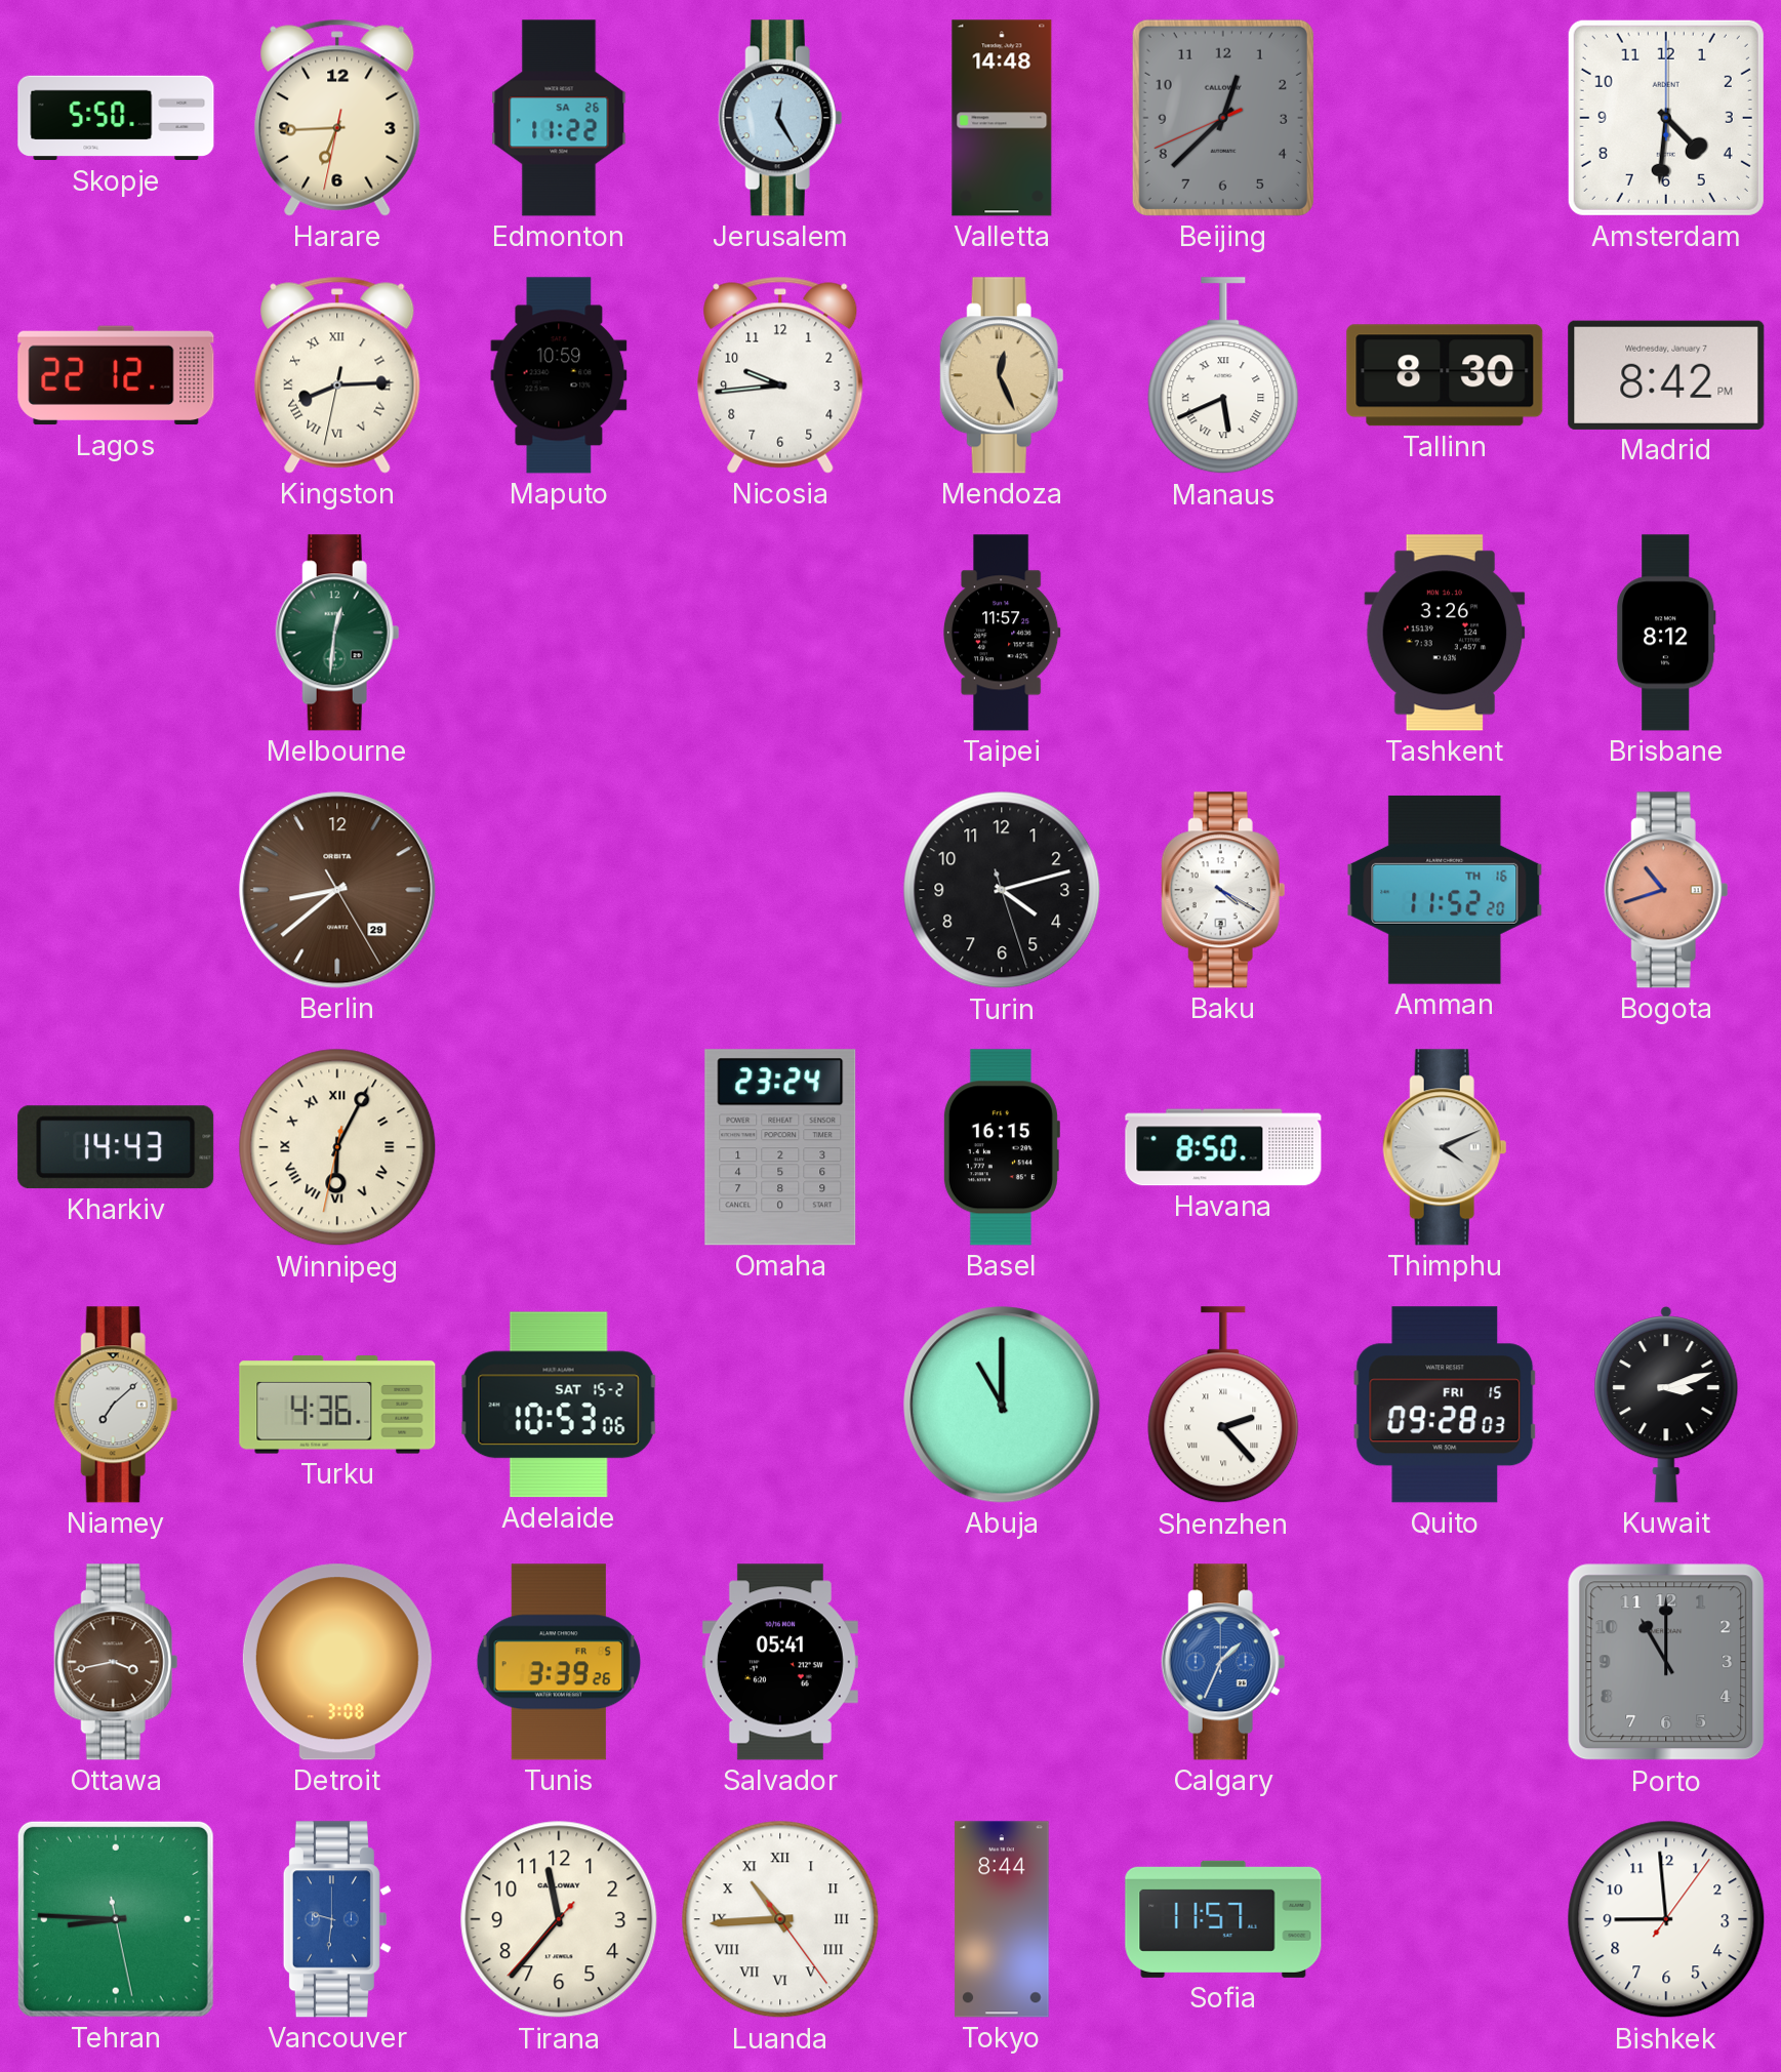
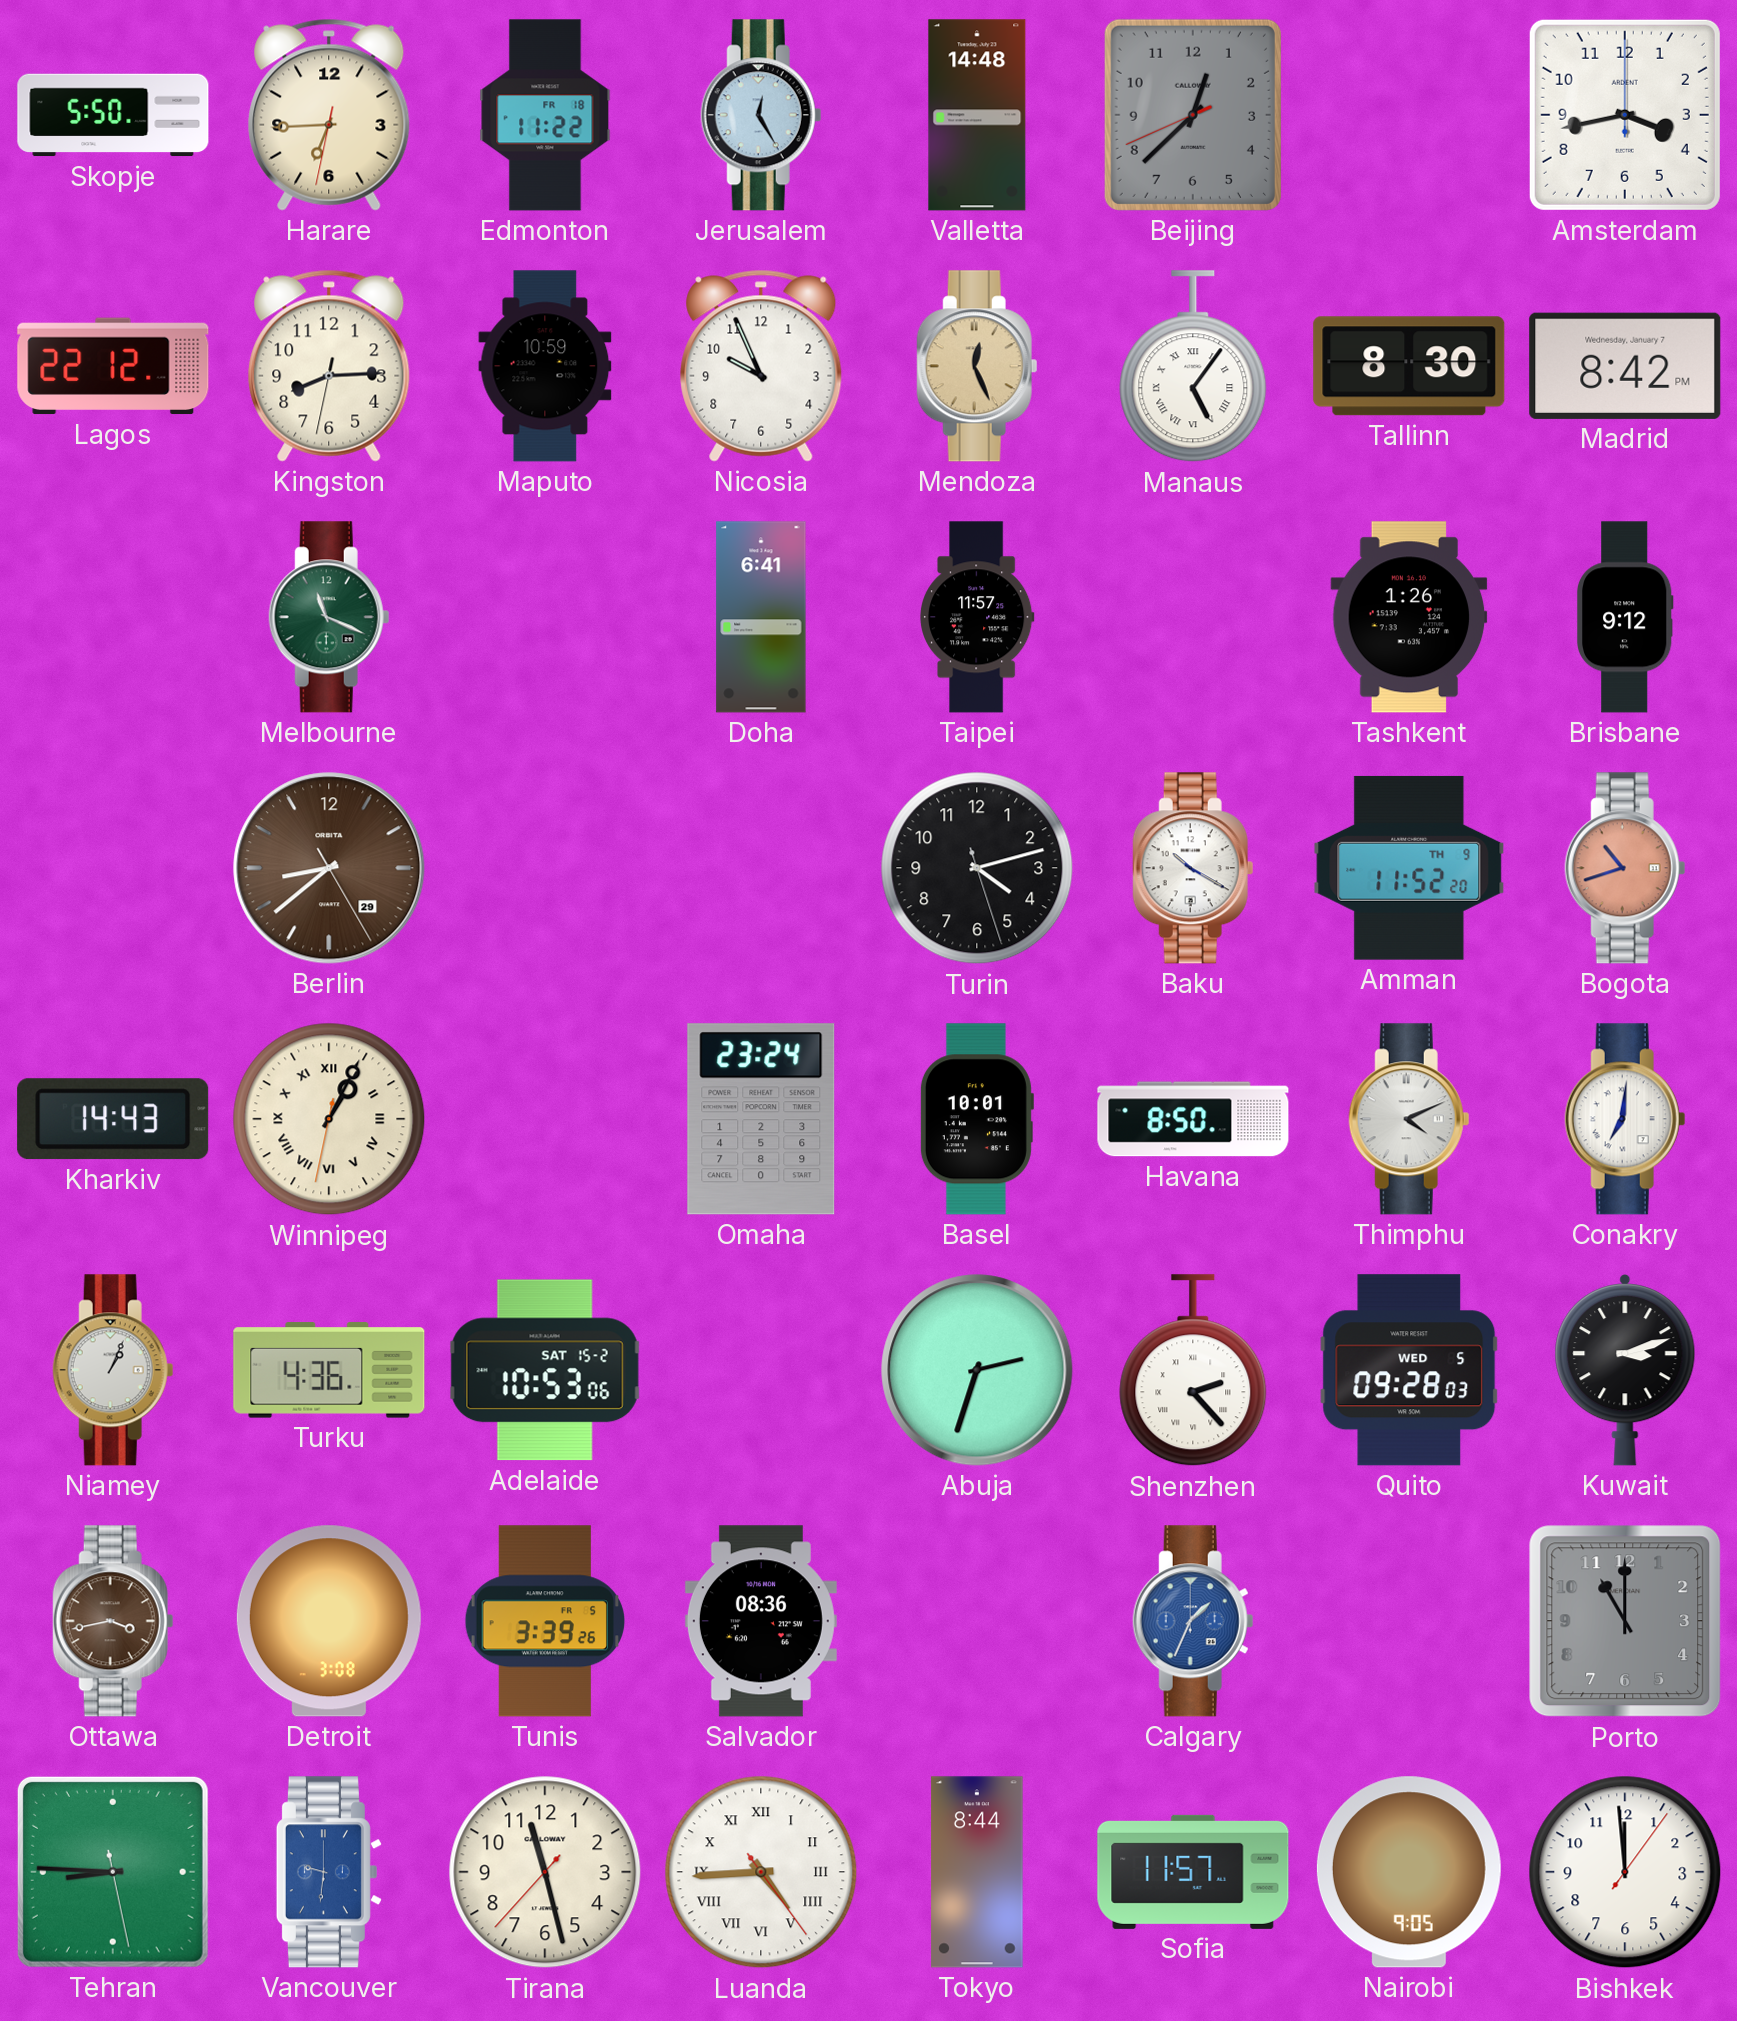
Edmonton date: SA 26 -> FR 18
Amsterdam: 4:31 -> 3:43
Kingston numerals: Roman -> Arabic
Nicosia: 9:44 -> 9:56
Manaus: 5:41 -> 5:06
Melbourne: 12:31 -> 11:19
Doha: none -> 6:41
Tashkent: 3:26 -> 1:26
Brisbane: 8:12 -> 9:12
Baku: 4:20 -> 10:20
Amman date: TH 16 -> TH 9
Winnipeg: 6:04 -> 1:04
Basel: 16:15 -> 10:01
Conakry: none -> 7:01
Niamey: 7:08 -> 1:04
Abuja: 11:00 -> 2:33
Quito date: FRI 15 -> WED 5
Salvador: 05:41 -> 08:36
Tirana: 11:36 -> 11:27
Luanda: 10:44 -> 4:44
Nairobi: none -> 9:05
Bishkek: 8:59 -> 11:59
